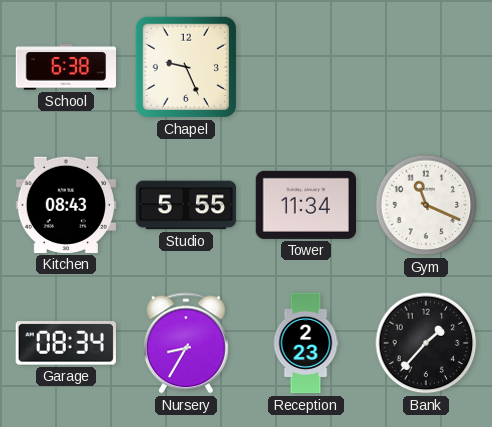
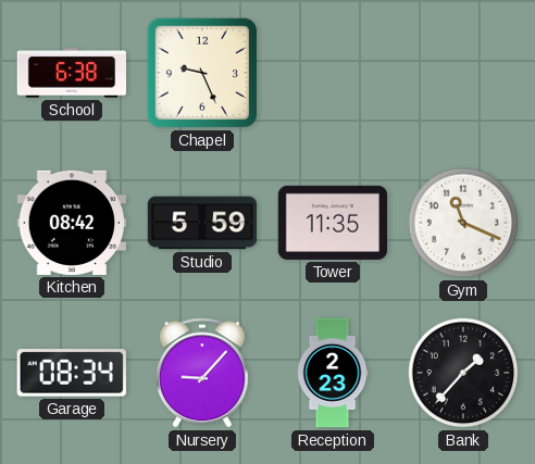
Kitchen: 08:43 -> 08:42
Studio: 5:55 -> 5:59
Tower: 11:34 -> 11:35
Nursery: 8:35 -> 9:07
